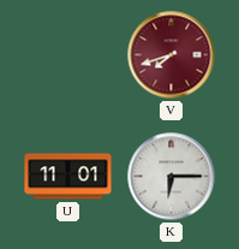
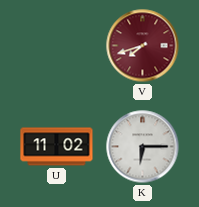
U: 11:01 -> 11:02
